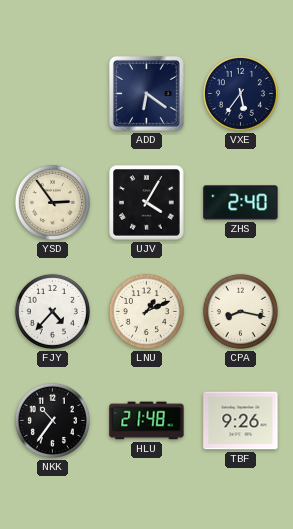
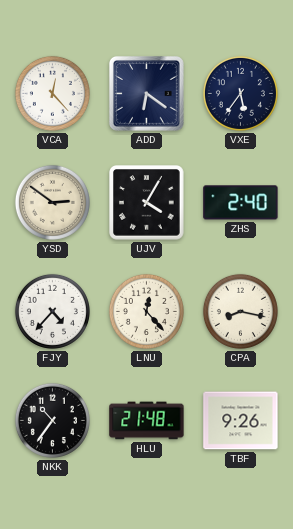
VCA: none -> 12:23
YSD: 2:54 -> 2:51
LNU: 1:11 -> 12:23
